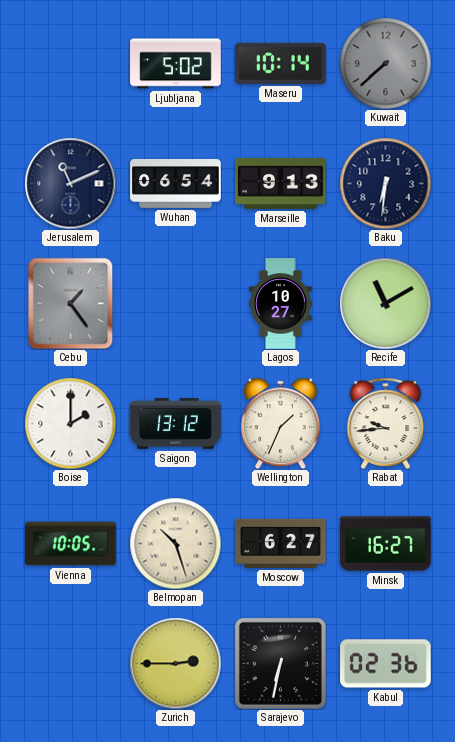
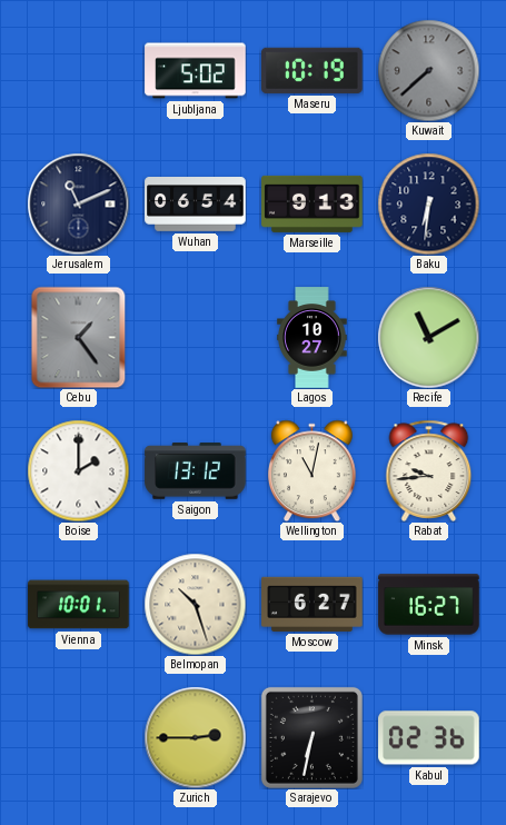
Maseru: 10:14 -> 10:19
Wellington: 1:34 -> 11:02
Vienna: 10:05 -> 10:01
